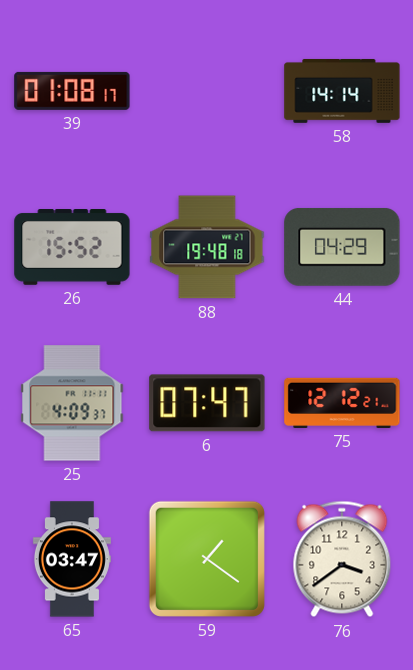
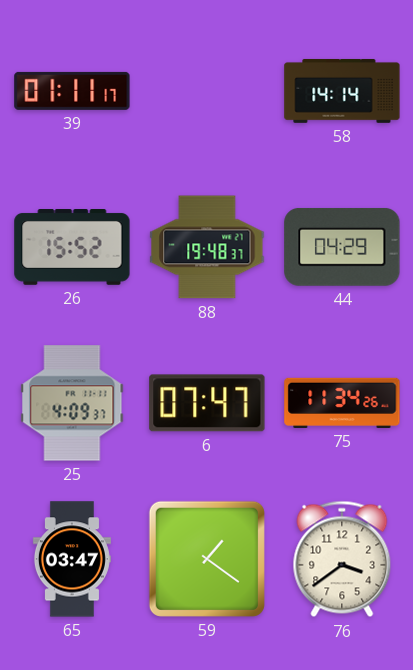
39: 01:08 -> 01:11
88: 19:48:18 -> 19:48:37
75: 12:12 -> 11:34
